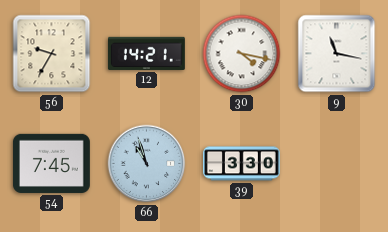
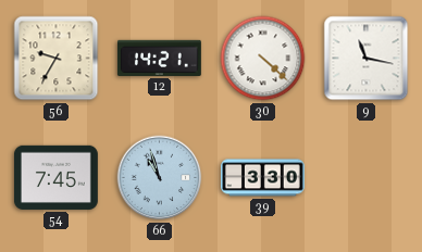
30: 4:17 -> 4:22
